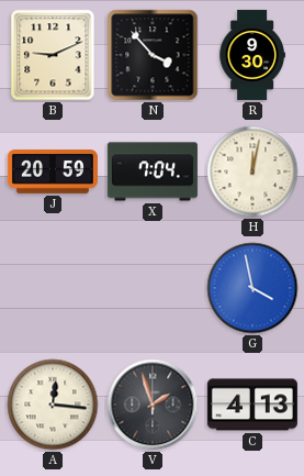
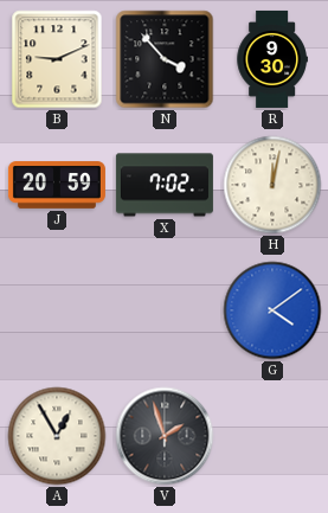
X: 7:04 -> 7:02
G: 3:58 -> 4:09
A: 12:16 -> 12:55
C: 4:13 -> none
